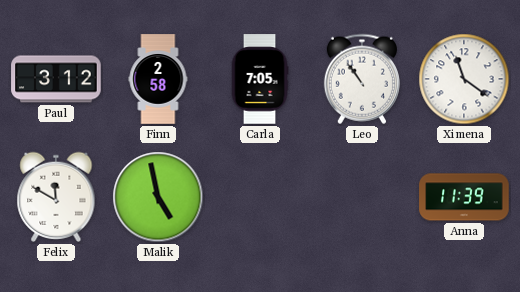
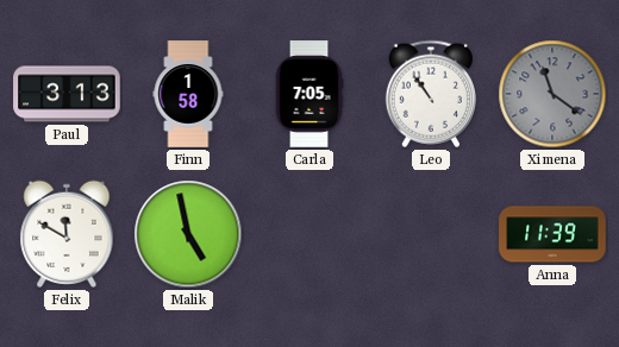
Paul: 3:12 -> 3:13
Finn: 2:58 -> 1:58
Ximena dial: white -> grey
